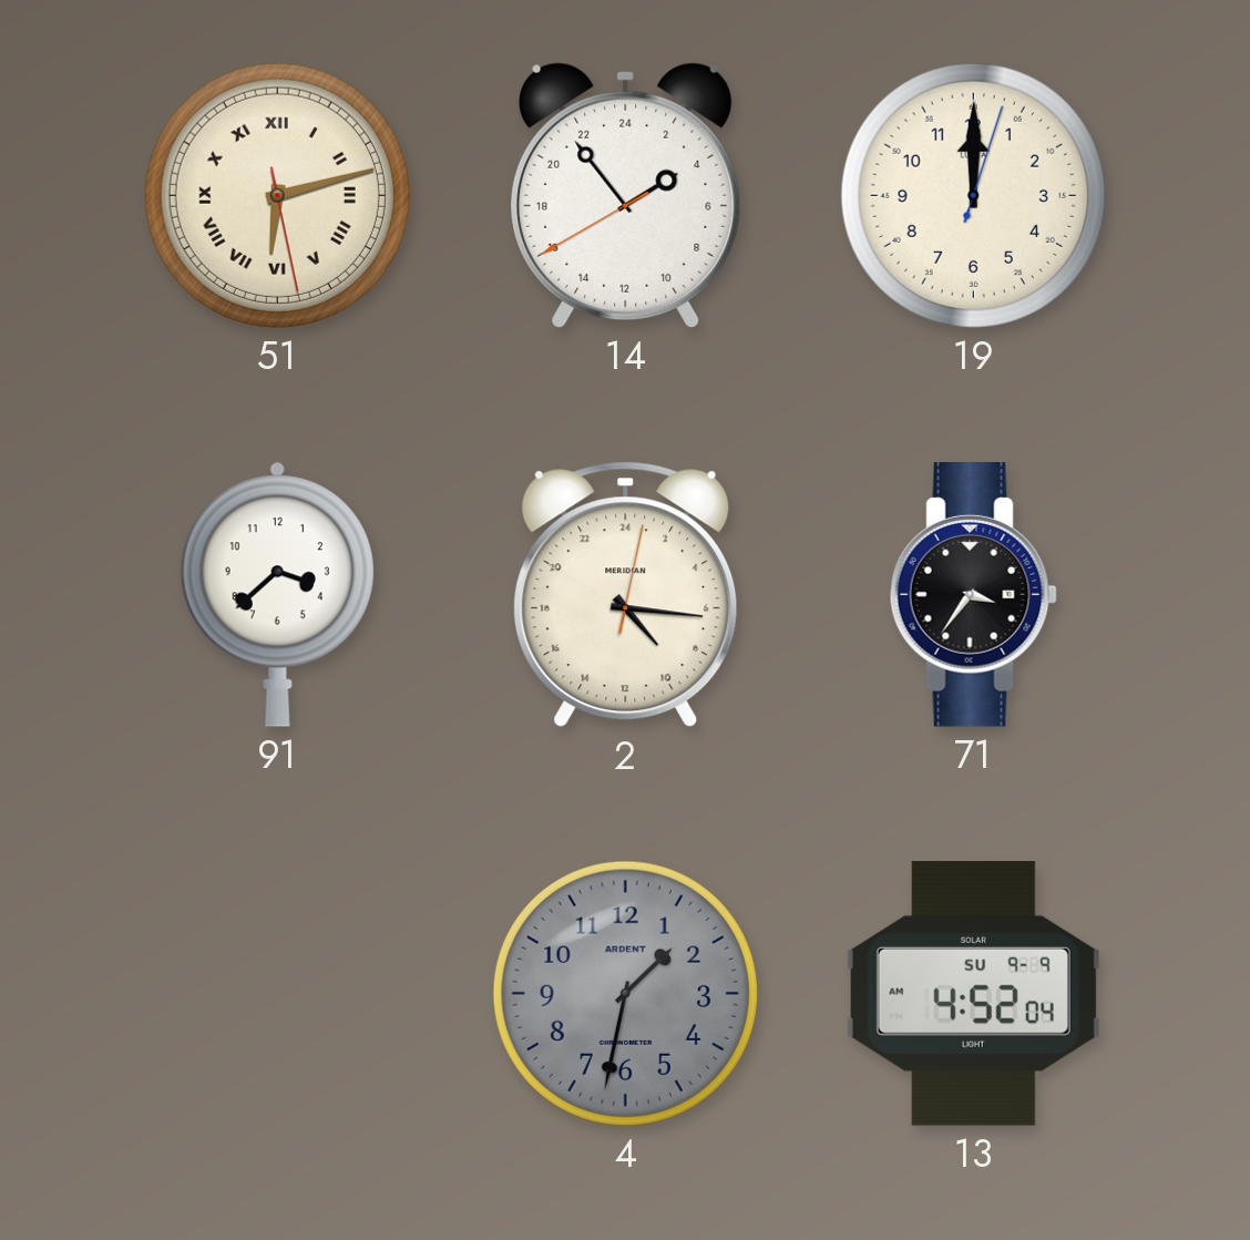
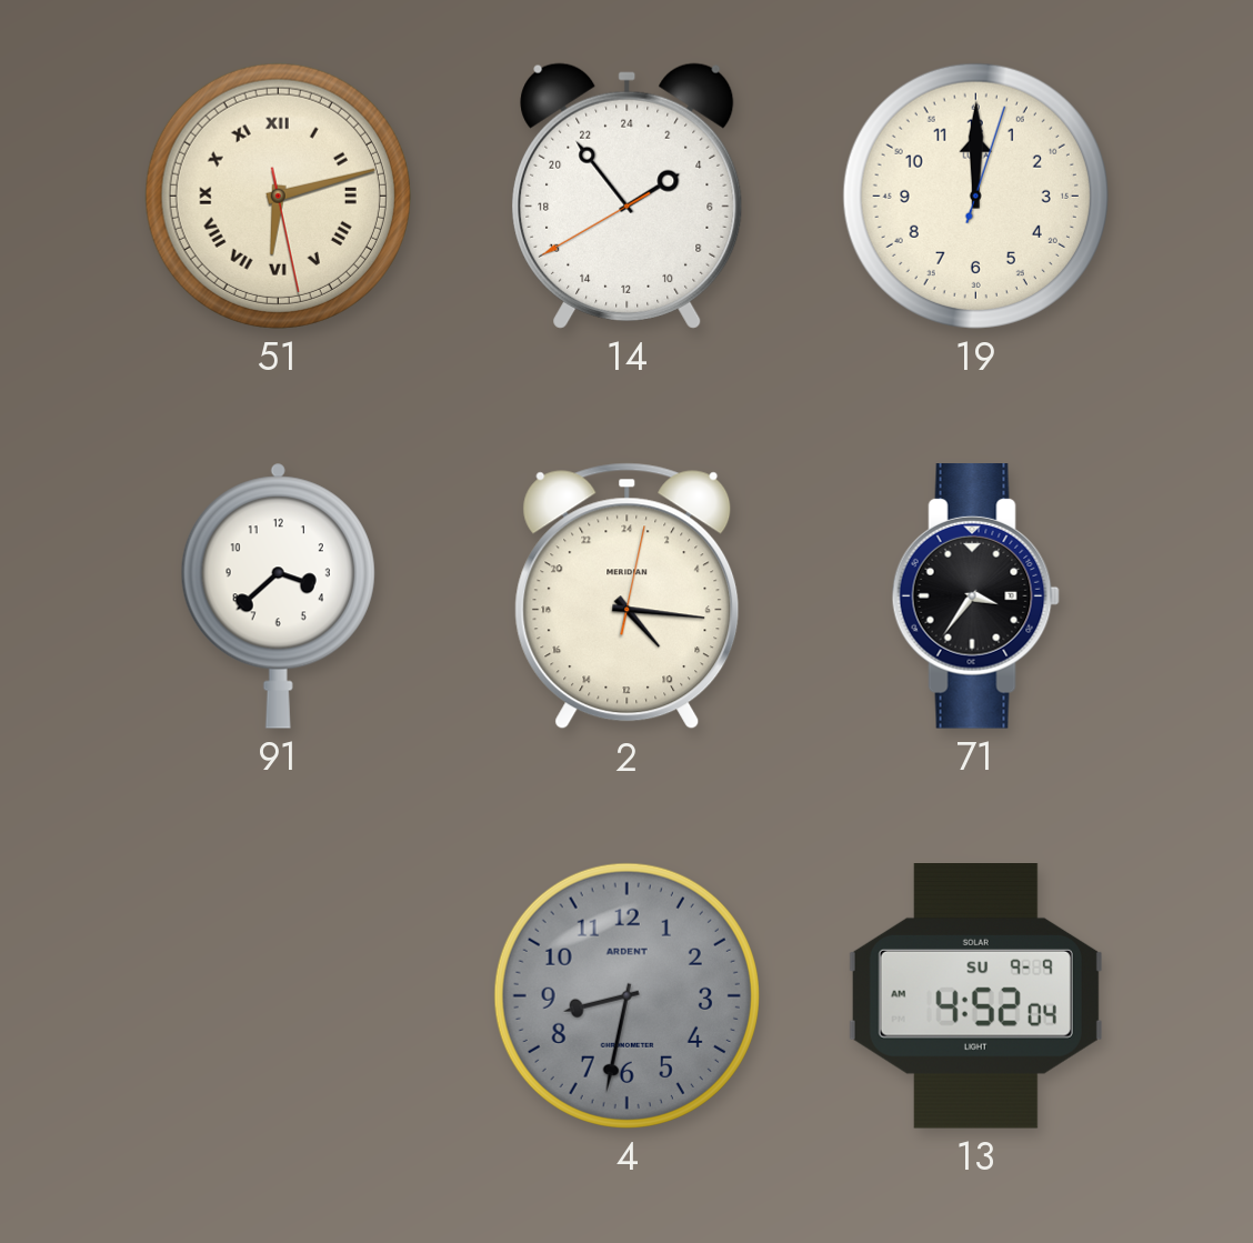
4: 1:32 -> 8:32
